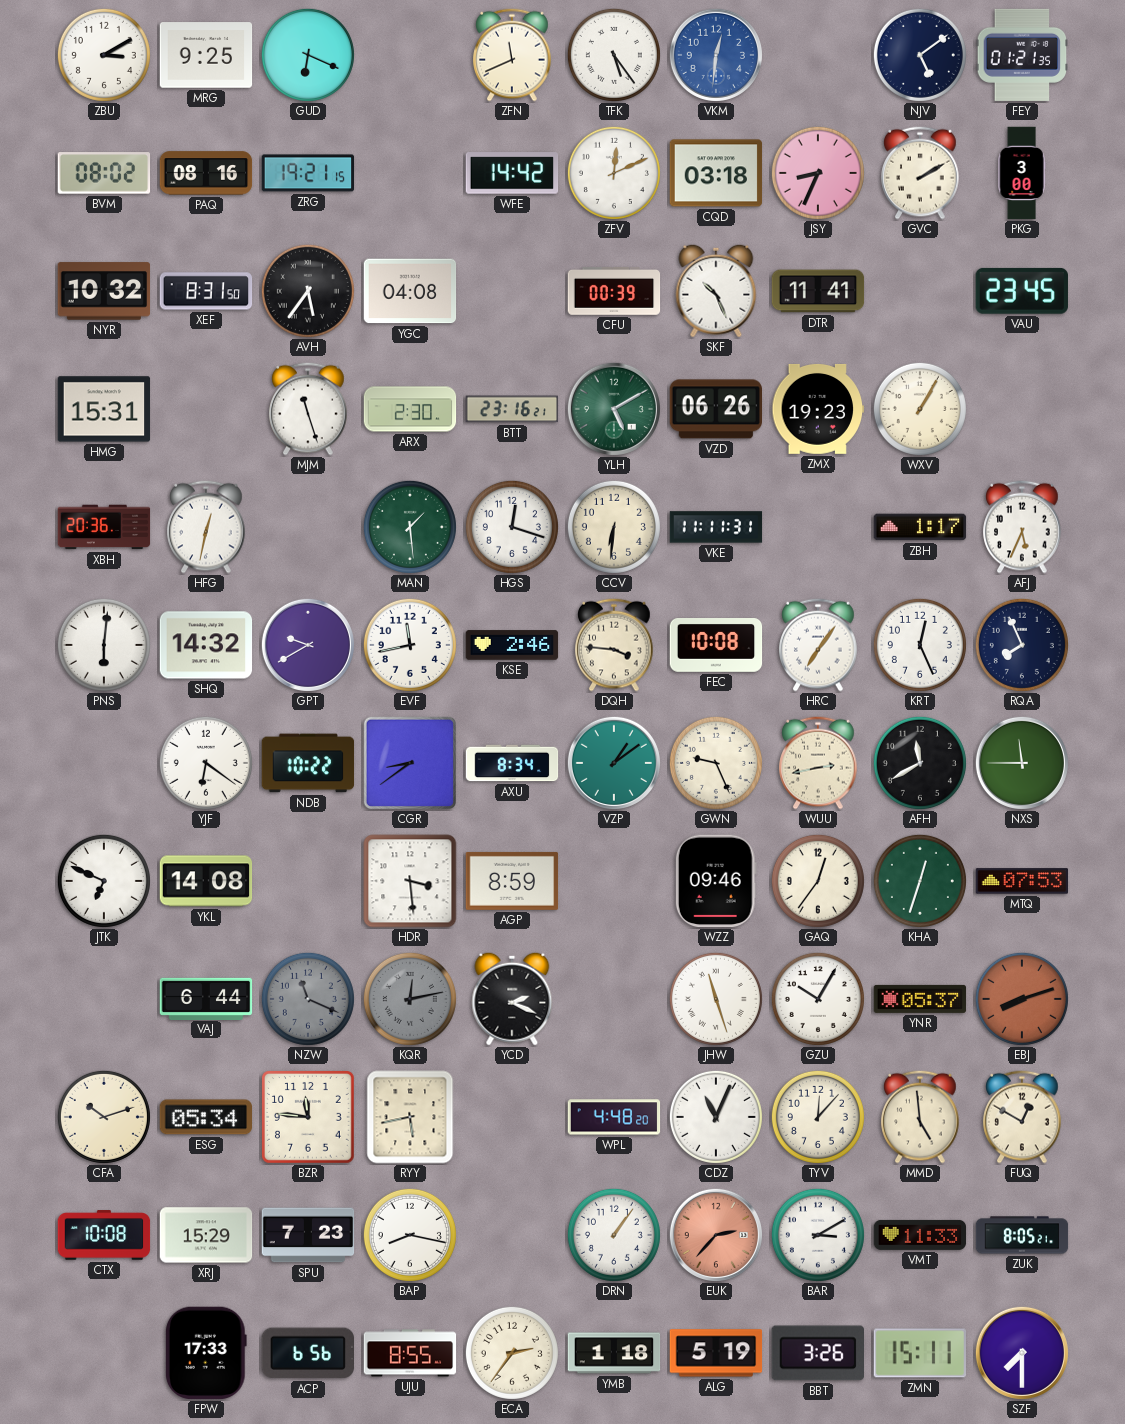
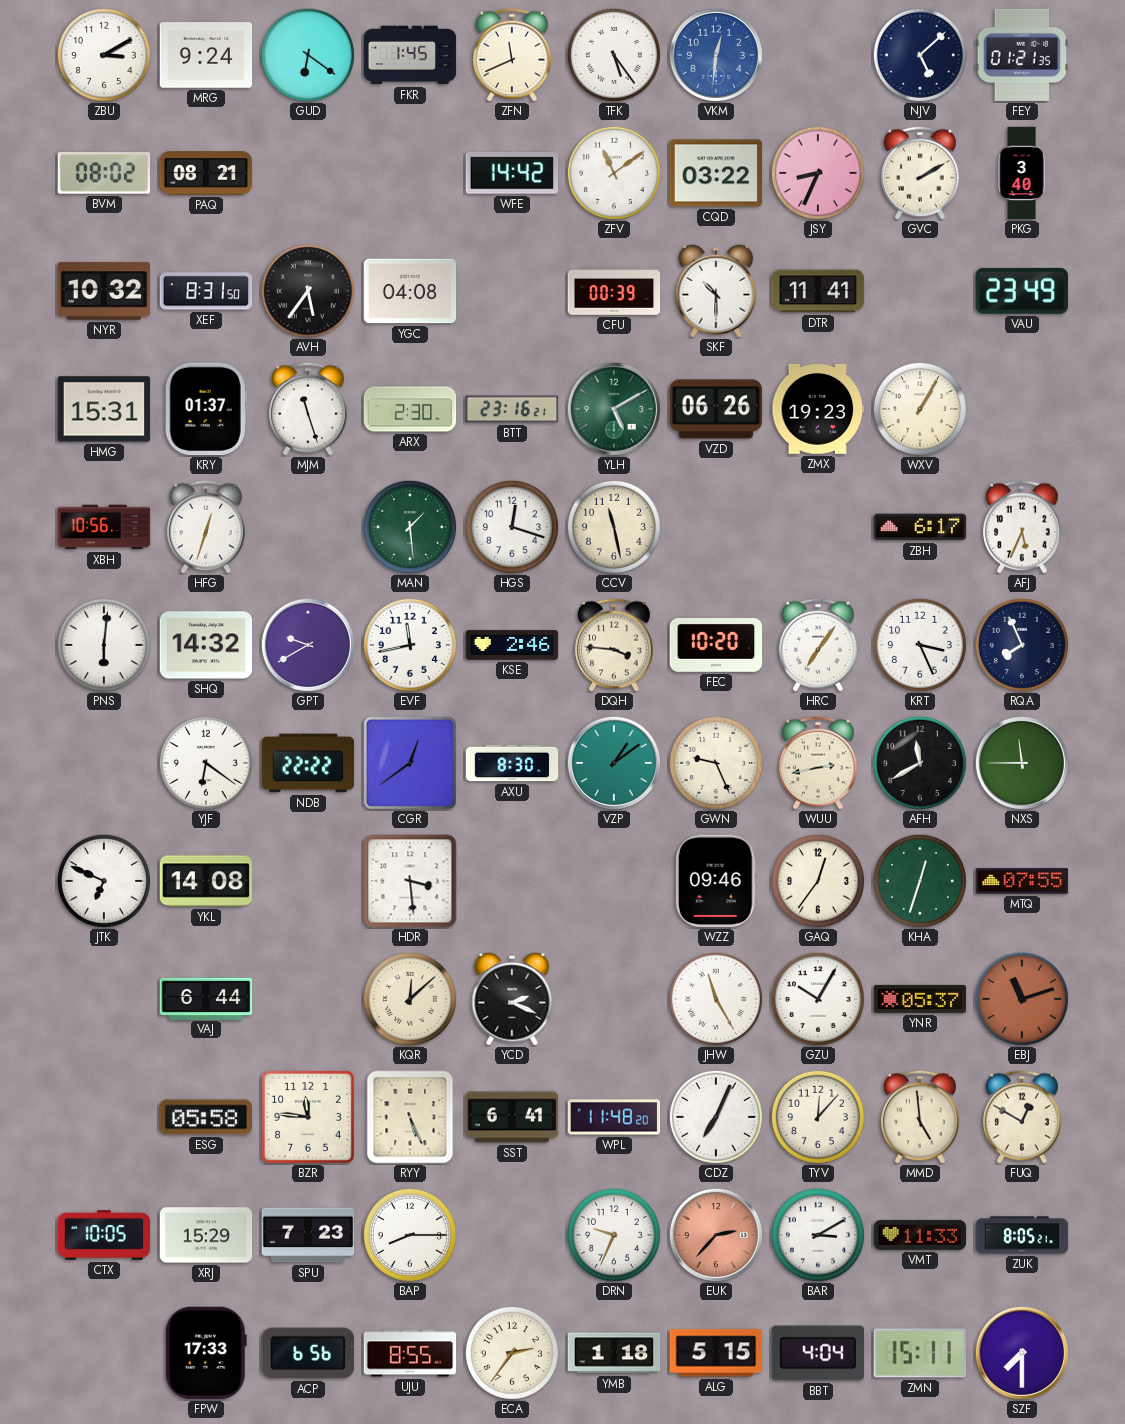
MRG: 9:25 -> 9:24
GUD: 6:19 -> 6:21
FKR: none -> 1:45
NJV: 5:09 -> 5:08
PAQ: 08:16 -> 08:21
ZRG: 19:21 -> none
ZFV: 12:11 -> 11:09
CQD: 03:18 -> 03:22
PKG: 3:00 -> 3:40
SKF: 10:26 -> 10:30
VAU: 23:45 -> 23:49
KRY: none -> 01:37
XBH: 20:36 -> 10:56
HFG: 12:32 -> 12:33
CCV: 6:31 -> 11:28
VKE: 11:11 -> none
ZBH: 1:17 -> 6:17
FEC: 10:08 -> 10:20
KRT: 12:26 -> 3:26
NDB: 10:22 -> 22:22
CGR: 8:39 -> 12:39
AXU: 8:34 -> 8:30
AGP: 8:59 -> none
MTQ: 07:53 -> 07:55
NZW: 11:19 -> none
KQR: 12:13 -> 12:08
KQR dial: grey -> cream
JHW: 11:27 -> 11:25
EBJ: 8:12 -> 11:12
CFA: 10:12 -> none
ESG: 05:34 -> 05:58
RYY: 5:43 -> 5:26
SST: none -> 6:41
WPL: 4:48 -> 11:48
CDZ: 11:04 -> 7:04
CTX: 10:08 -> 10:05
BAP: 8:17 -> 8:15
DRN: 1:06 -> 9:34
ALG: 5:19 -> 5:15
BBT: 3:26 -> 4:04
